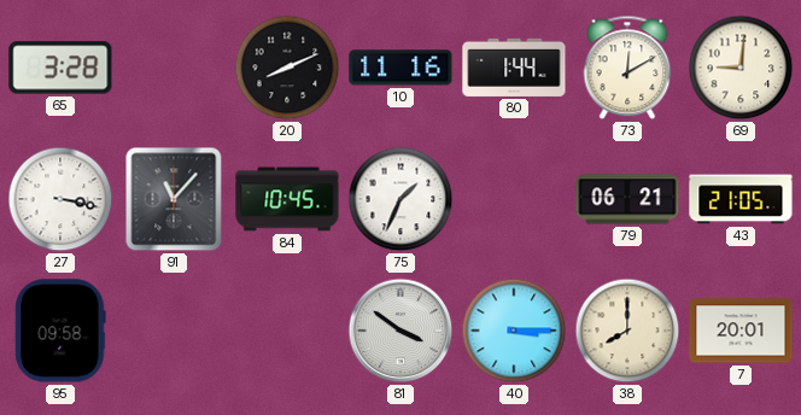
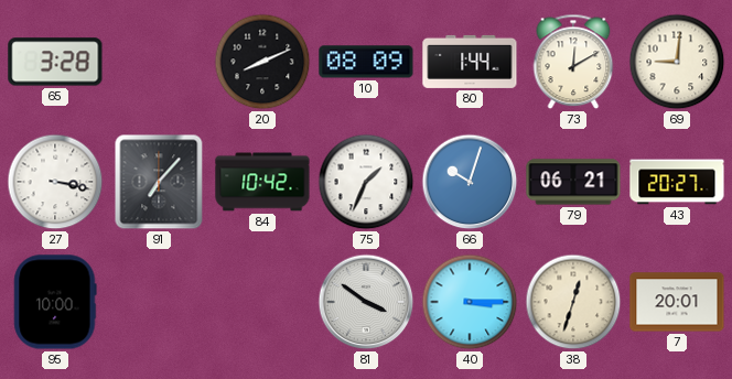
10: 11:16 -> 08:09
91: 11:07 -> 7:07
84: 10:45 -> 10:42
66: none -> 10:03
43: 21:05 -> 20:27
95: 09:58 -> 10:00
38: 8:00 -> 12:33
